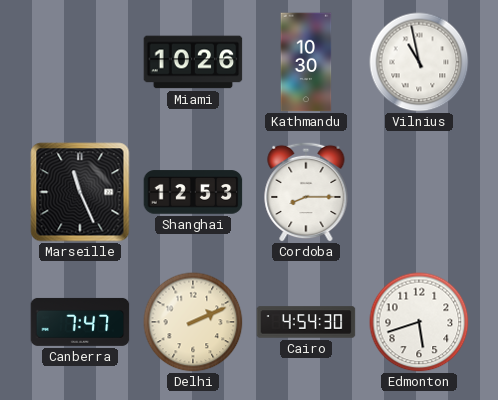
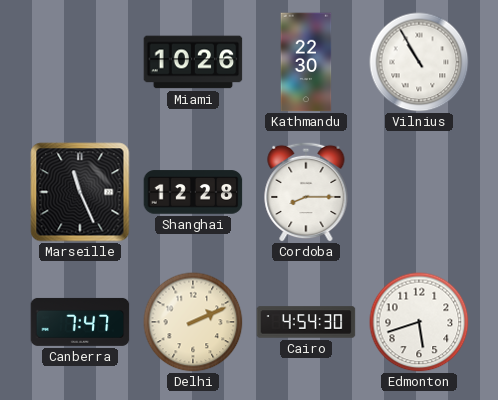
Kathmandu: 10:30 -> 22:30
Vilnius: 10:58 -> 10:55
Shanghai: 12:53 -> 12:28
